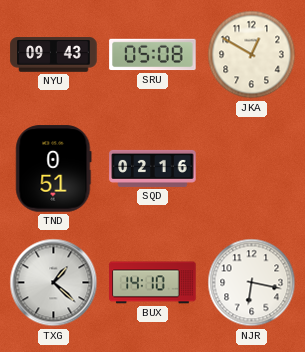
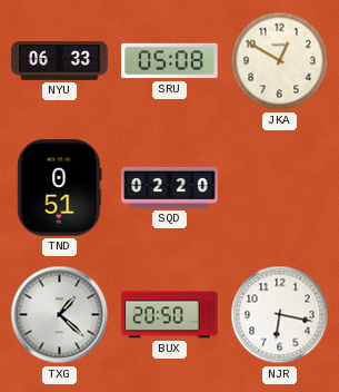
NYU: 09:43 -> 06:33
SQD: 02:16 -> 02:20
BUX: 14:10 -> 20:50
